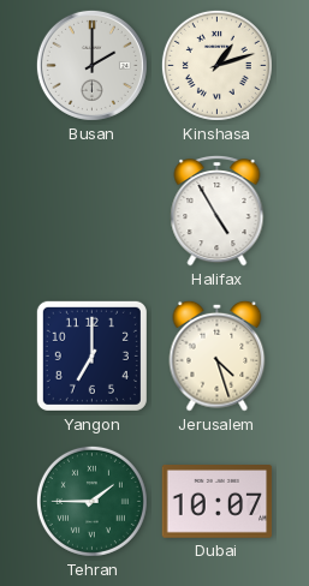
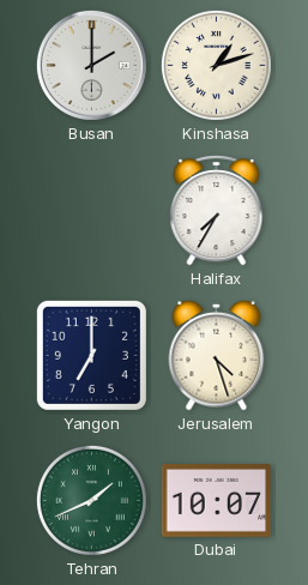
Halifax: 4:55 -> 7:35
Tehran: 1:45 -> 1:41
